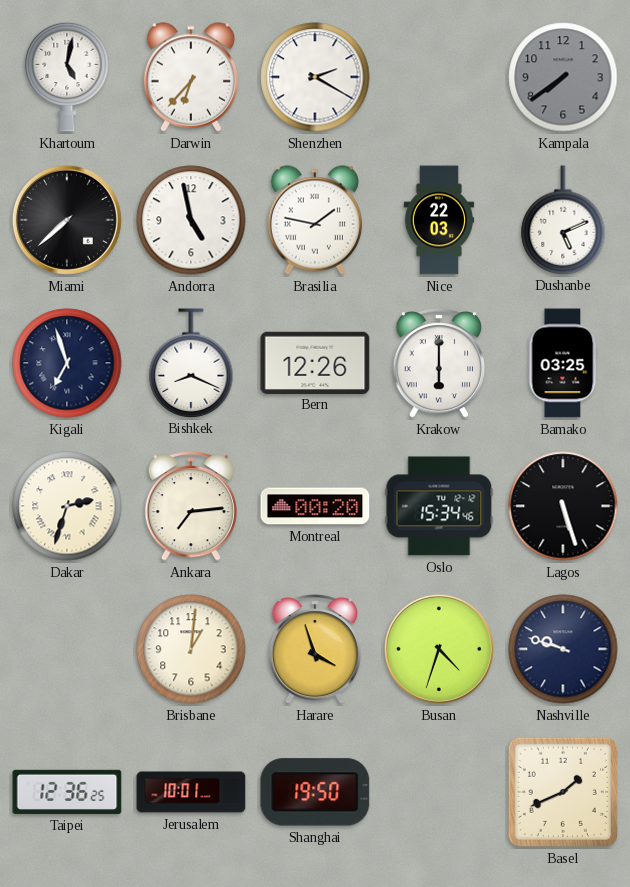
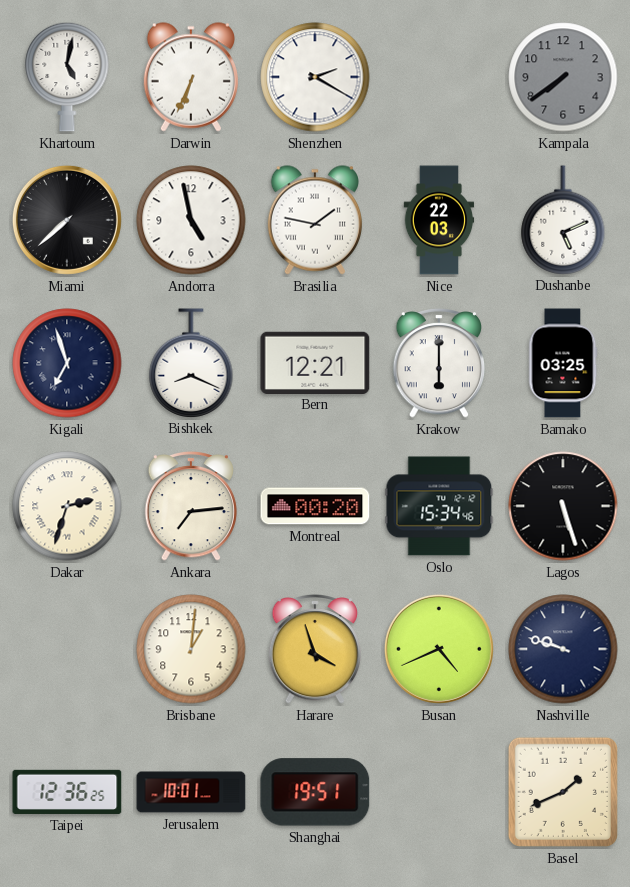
Darwin: 6:37 -> 6:34
Bern: 12:26 -> 12:21
Busan: 4:33 -> 4:41
Shanghai: 19:50 -> 19:51
